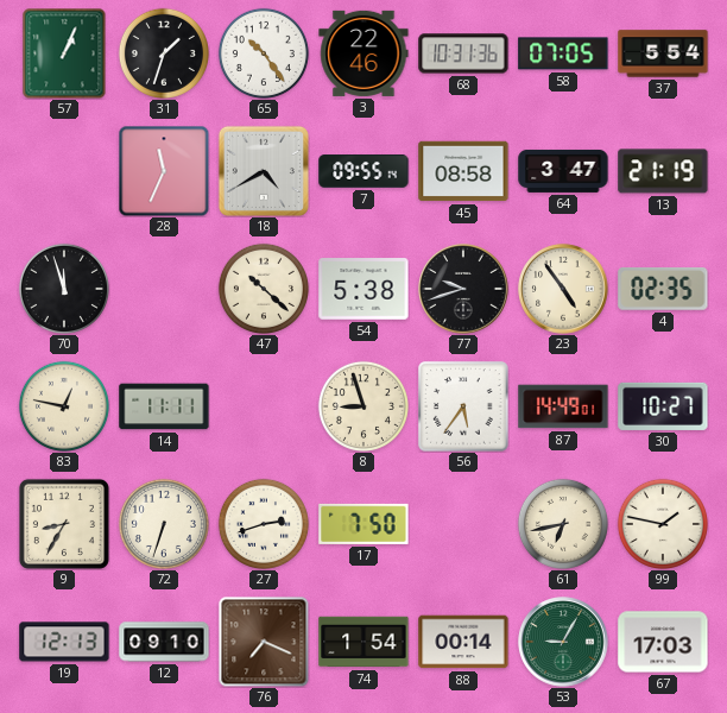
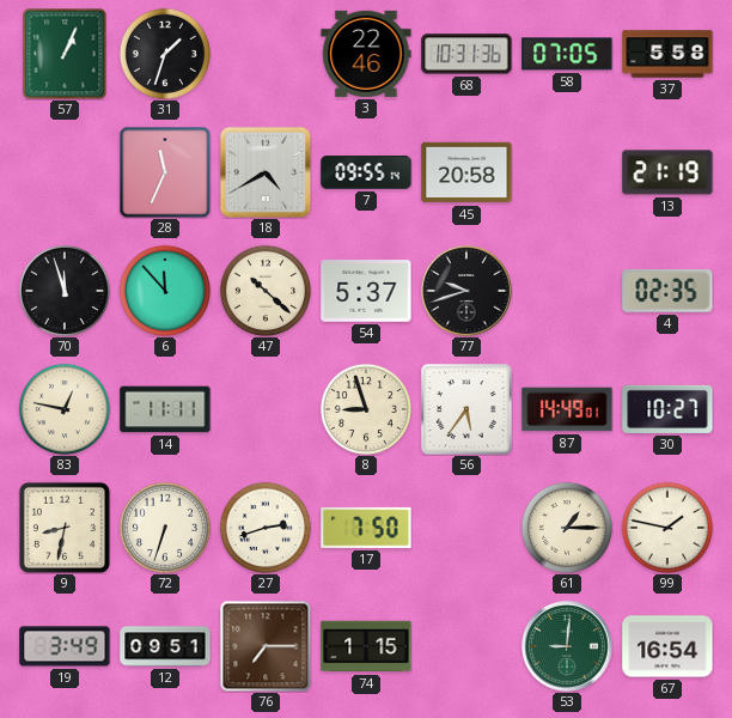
65: 10:24 -> none
37: 5:54 -> 5:58
45: 08:58 -> 20:58
64: 3:47 -> none
6: none -> 11:53
54: 5:38 -> 5:37
23: 4:54 -> none
9: 8:35 -> 8:32
61: 6:43 -> 1:15
19: 12:13 -> 3:49
12: 09:10 -> 09:51
76: 7:19 -> 7:15
74: 1:54 -> 1:15
88: 00:14 -> none
53: 9:05 -> 9:01
67: 17:03 -> 16:54
